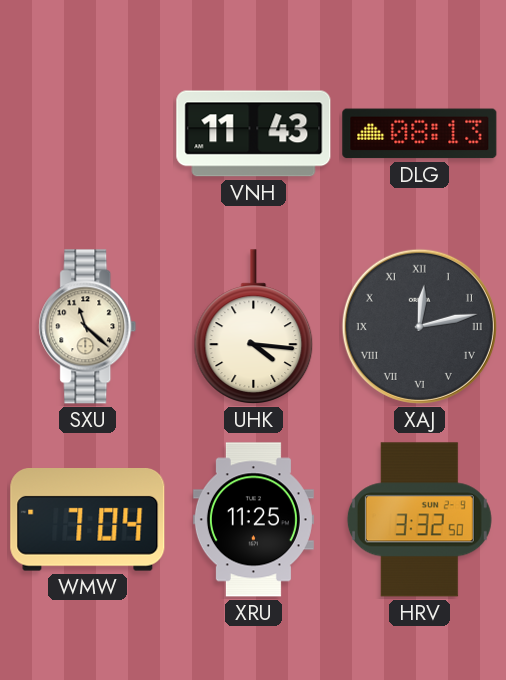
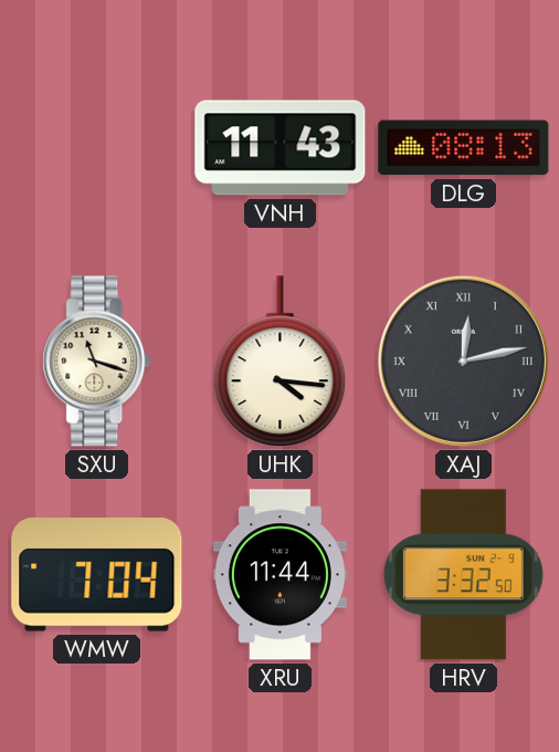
SXU: 11:22 -> 11:18
XRU: 11:25 -> 11:44
